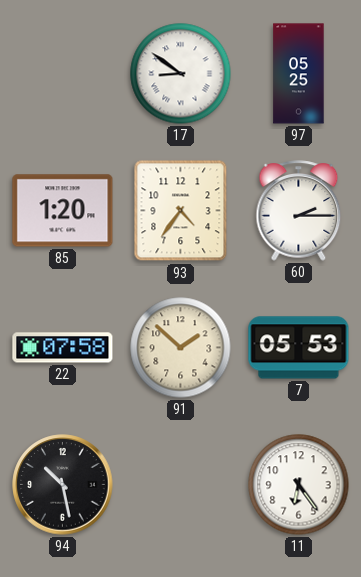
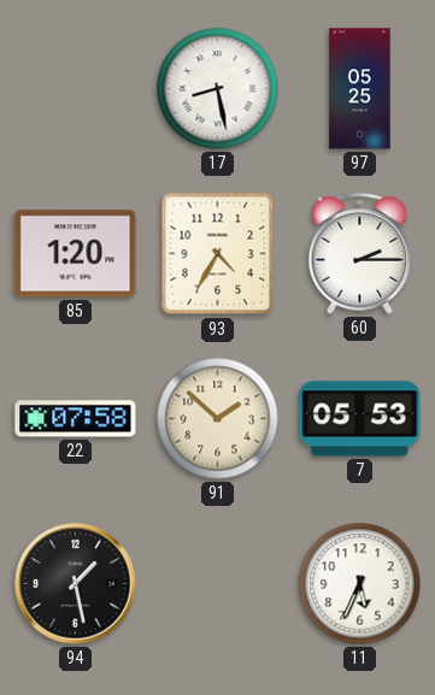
17: 8:51 -> 8:28
93: 4:36 -> 4:35
94: 10:28 -> 1:28
11: 6:24 -> 5:34
